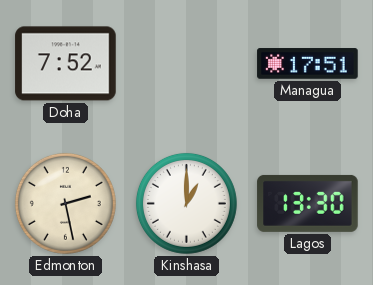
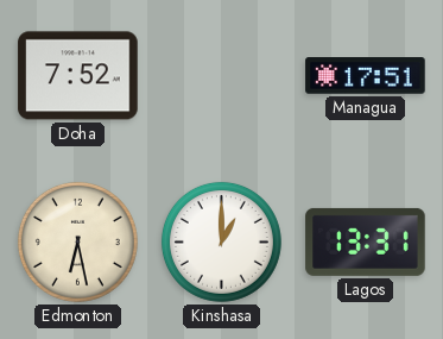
Edmonton: 2:28 -> 6:28
Lagos: 13:30 -> 13:31
